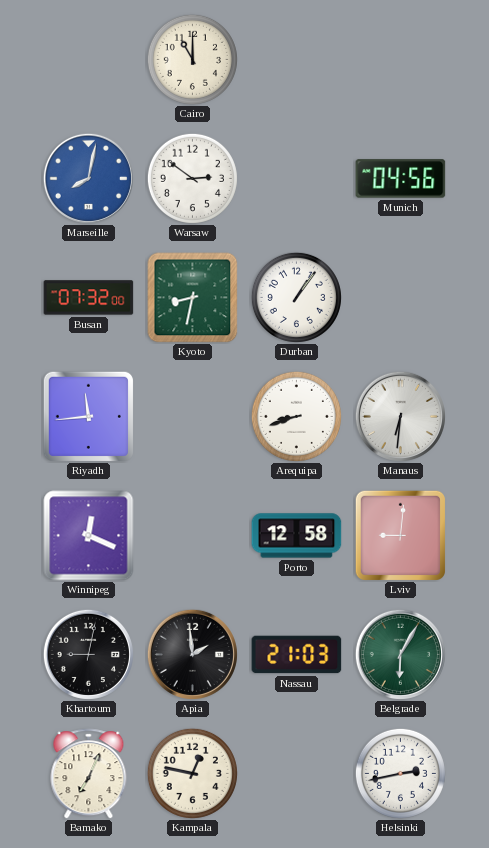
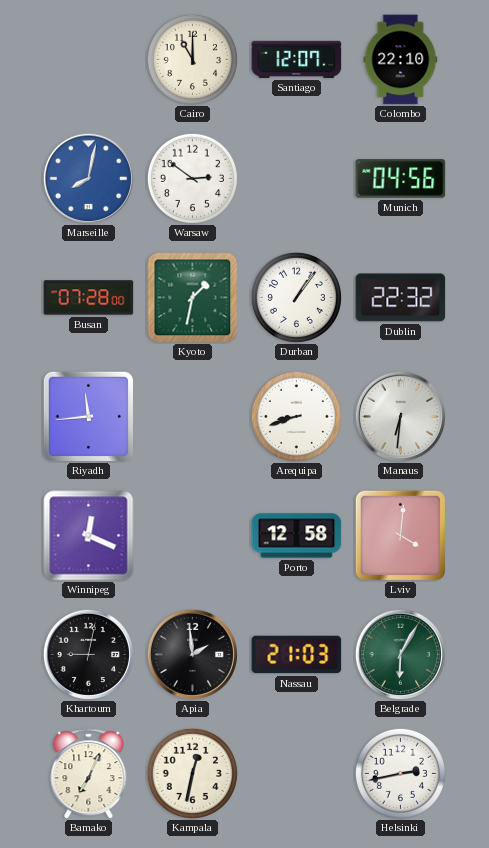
Santiago: none -> 12:07
Colombo: none -> 22:10
Busan: 07:32 -> 07:28
Kyoto: 8:32 -> 1:32
Dublin: none -> 22:32
Lviv: 9:01 -> 4:01
Kampala: 12:47 -> 12:32
